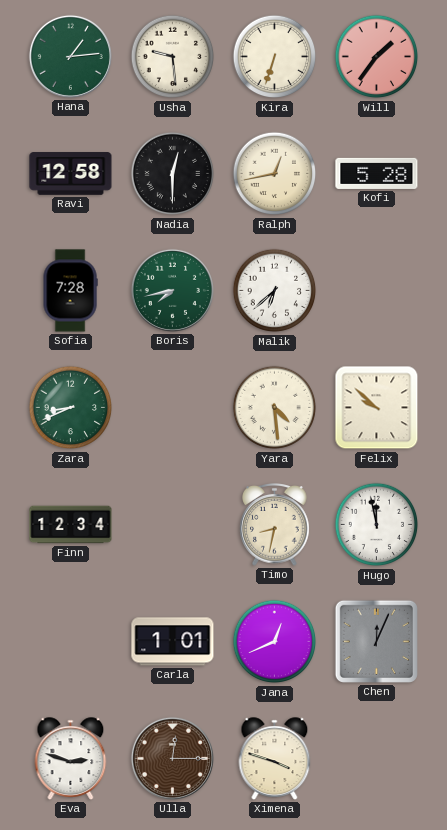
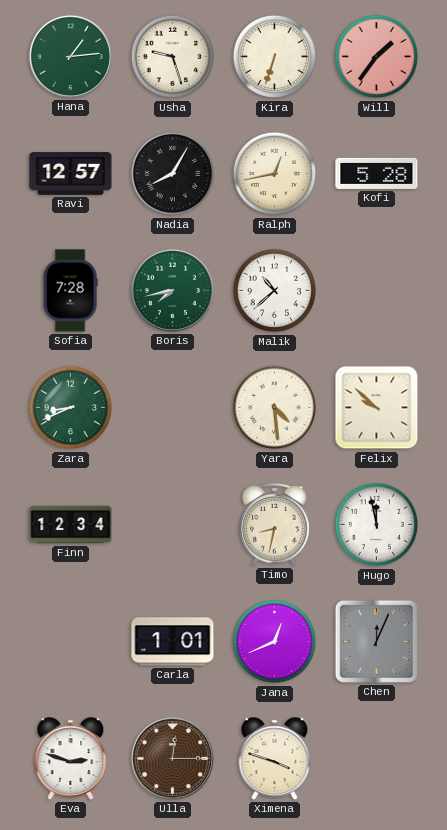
Usha: 9:29 -> 9:27
Ravi: 12:58 -> 12:57
Nadia: 12:30 -> 8:05
Malik: 6:38 -> 10:38
